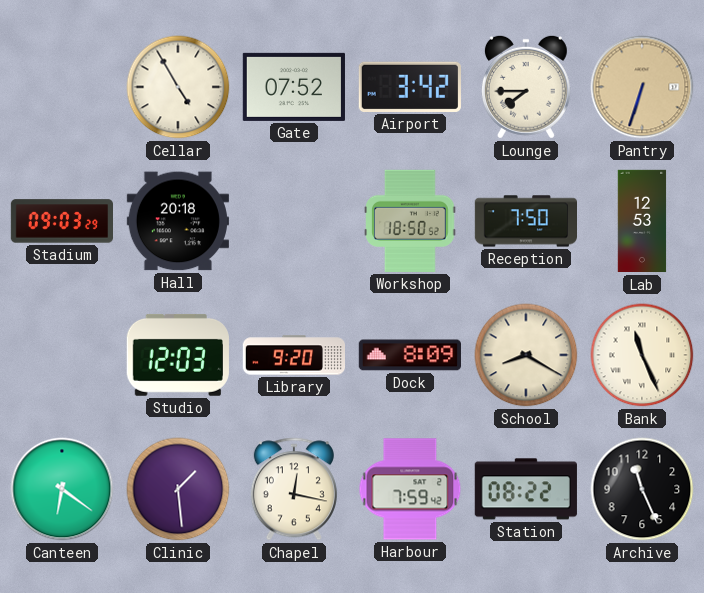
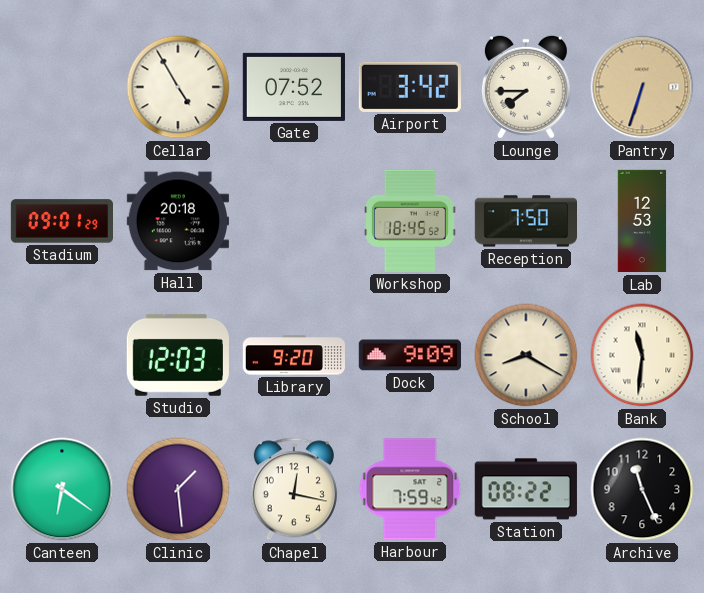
Stadium: 09:03 -> 09:01
Workshop: 18:50 -> 18:45
Dock: 8:09 -> 9:09
Bank: 11:26 -> 11:31
